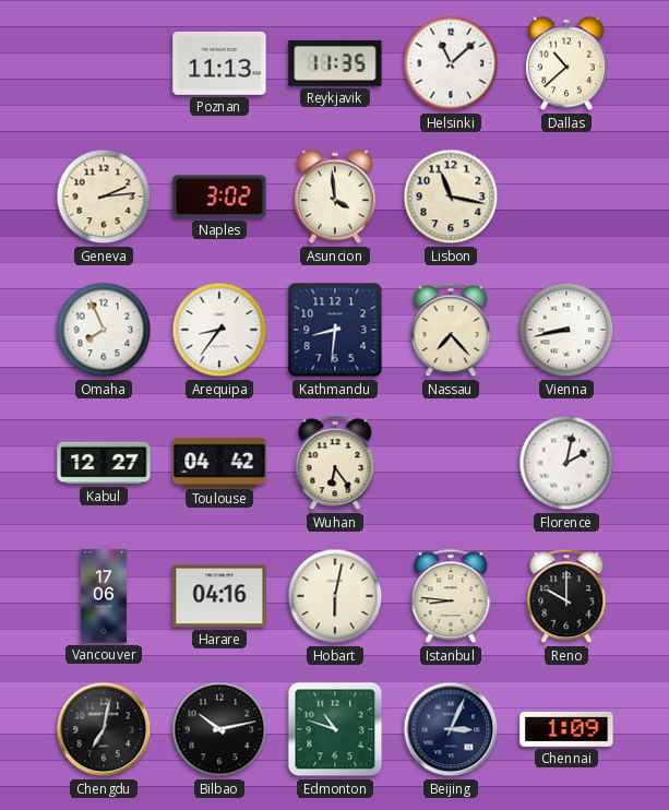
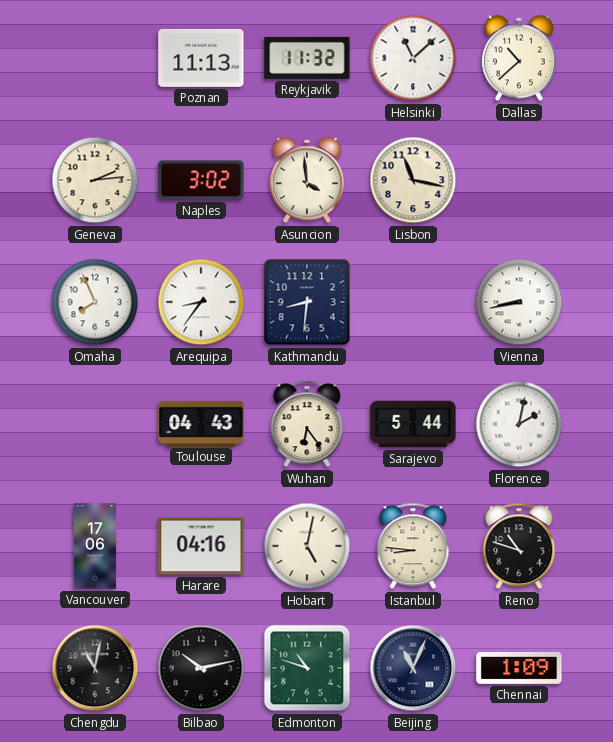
Reykjavik: 11:35 -> 11:32
Nassau: 7:23 -> none
Kabul: 12:27 -> none
Toulouse: 04:42 -> 04:43
Sarajevo: none -> 5:44
Hobart: 6:02 -> 5:02
Reno: 10:00 -> 10:48
Chengdu: 7:02 -> 11:02
Beijing: 3:04 -> 11:04
